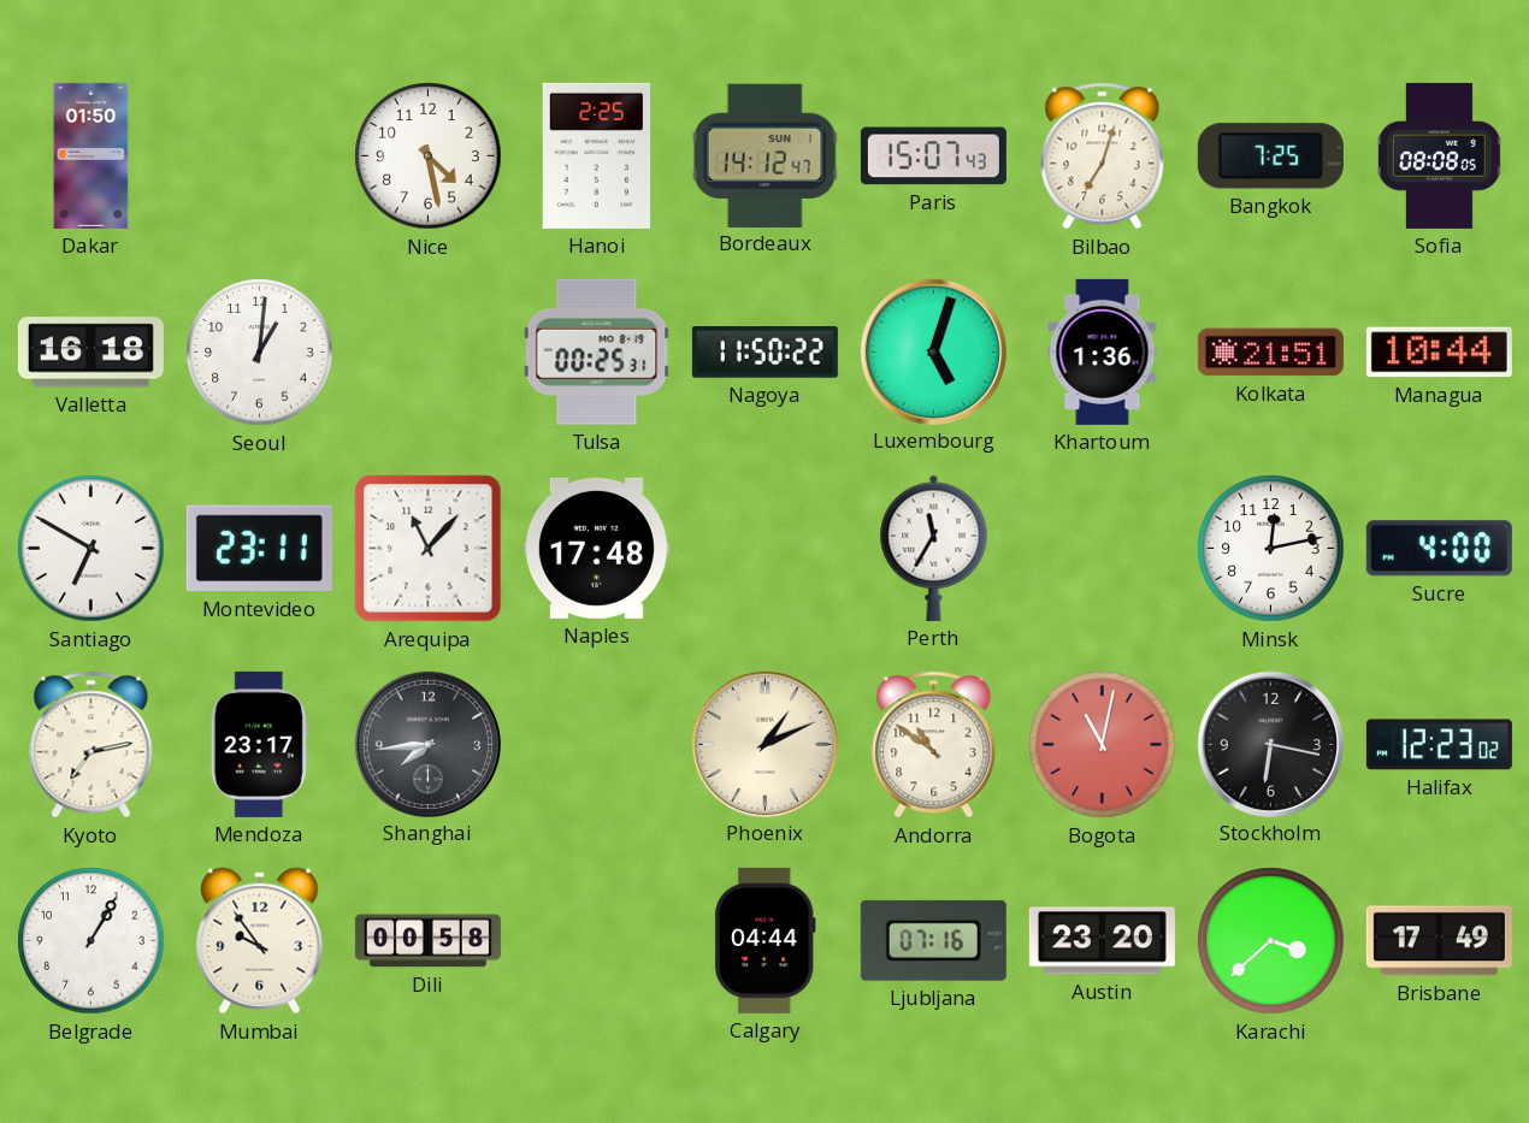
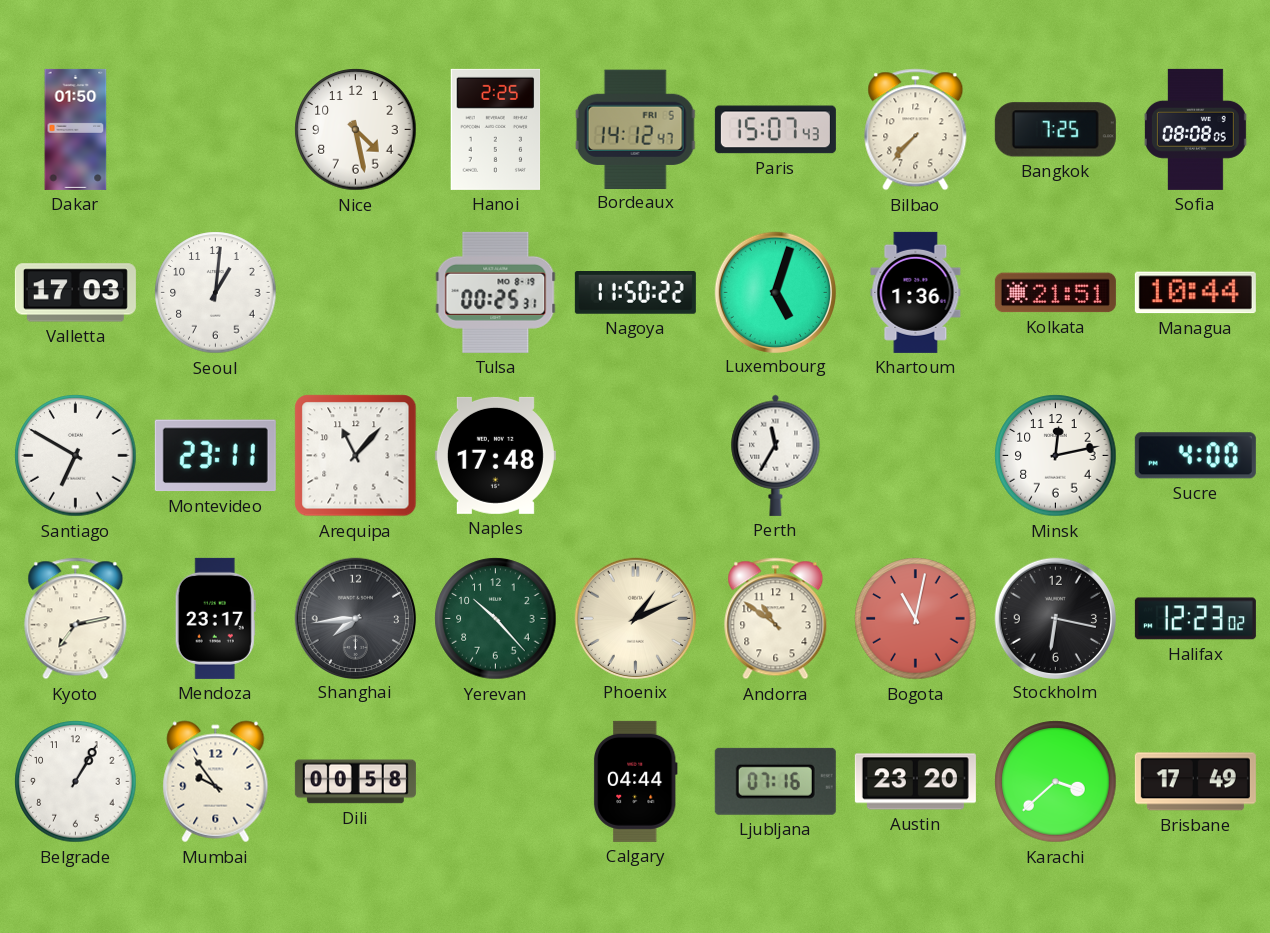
Bordeaux date: SUN 1 -> FRI 5
Bilbao: 7:03 -> 7:37
Valletta: 16:18 -> 17:03
Yerevan: none -> 10:23
